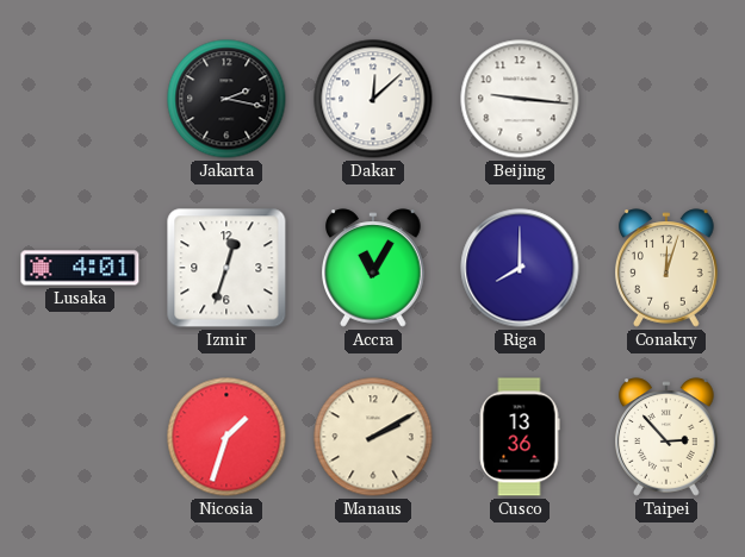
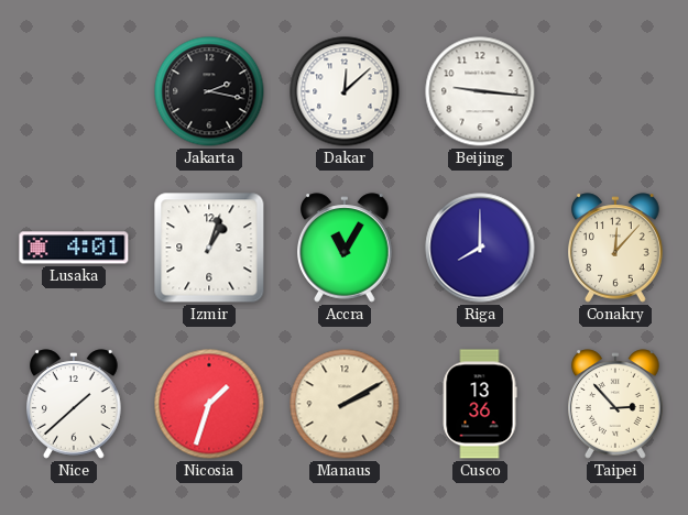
Izmir: 12:33 -> 1:03
Conakry: 12:03 -> 12:07
Nice: none -> 1:38
